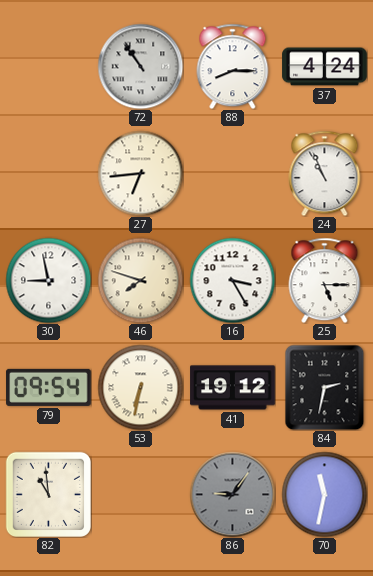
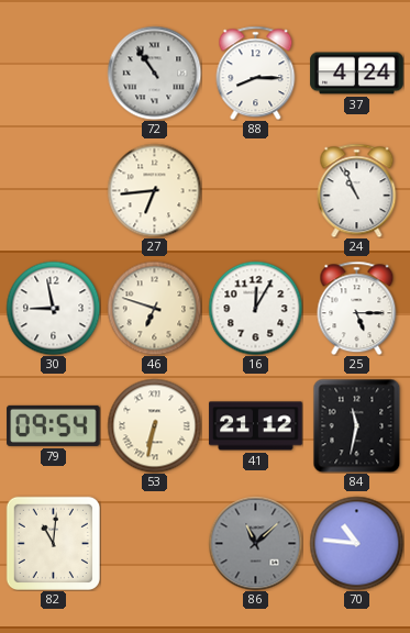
46: 7:48 -> 6:48
16: 3:25 -> 12:05
41: 19:12 -> 21:12
84: 2:32 -> 11:32
82: 10:59 -> 11:01
86: 9:06 -> 11:08
70: 11:32 -> 10:46
